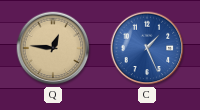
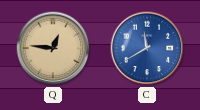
C: 1:26 -> 11:40
